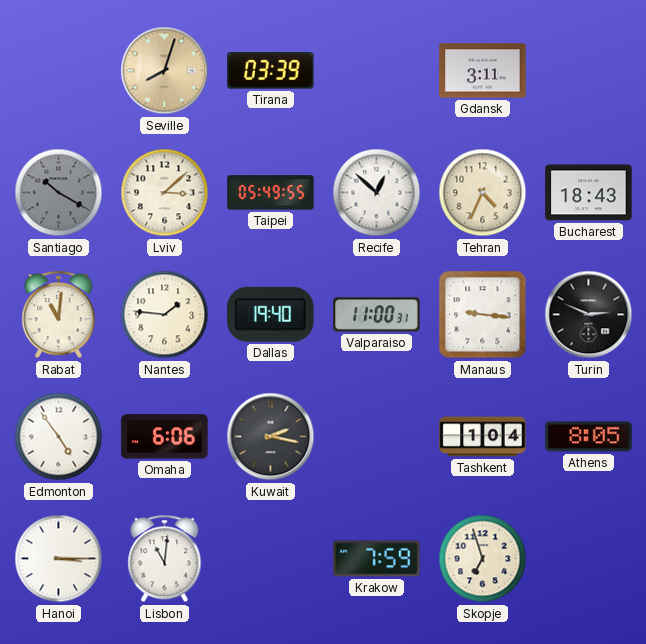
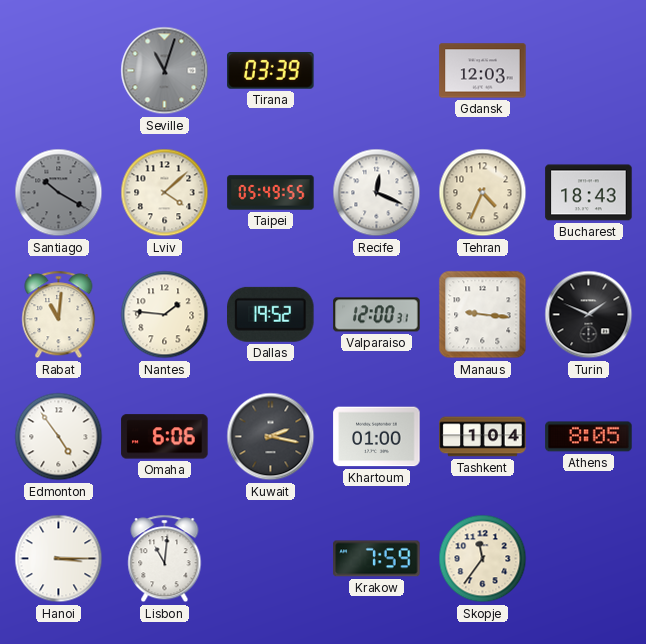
Seville: 8:03 -> 11:03
Seville dial: champagne -> grey
Gdansk: 3:11 -> 12:03
Lviv: 3:08 -> 4:08
Recife: 12:52 -> 12:19
Dallas: 19:40 -> 19:52
Valparaiso: 11:00 -> 12:00
Turin: 2:49 -> 1:49
Khartoum: none -> 01:00
Skopje: 6:57 -> 11:36
